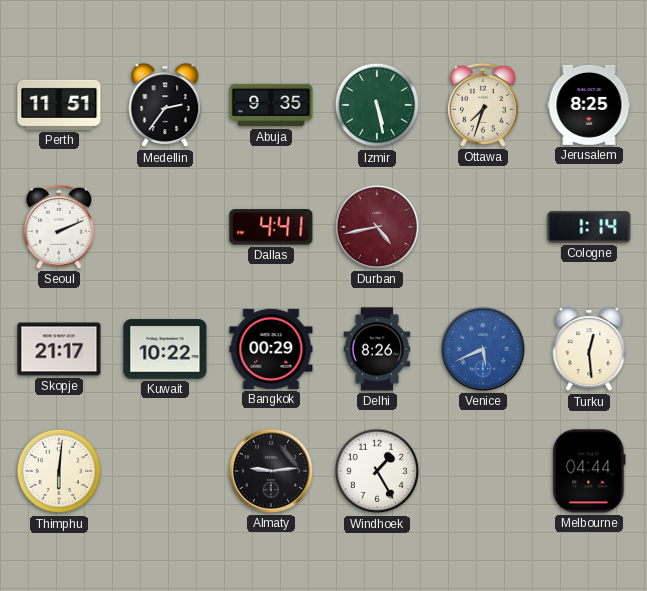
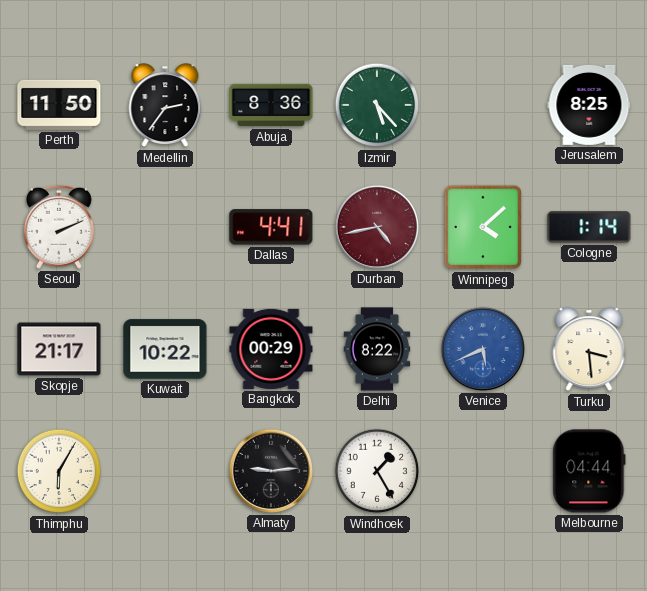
Perth: 11:51 -> 11:50
Abuja: 9:35 -> 8:36
Izmir: 5:28 -> 5:23
Ottawa: 7:33 -> none
Winnipeg: none -> 4:08
Delhi: 8:26 -> 8:22
Turku: 12:29 -> 3:29
Thimphu: 6:01 -> 6:05
